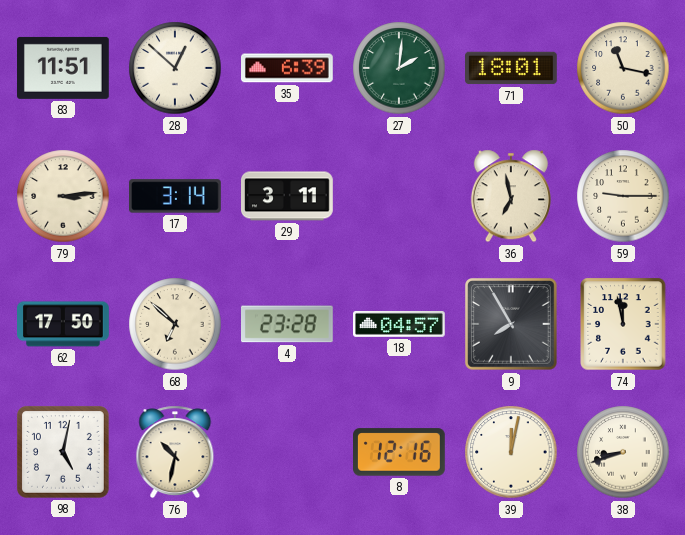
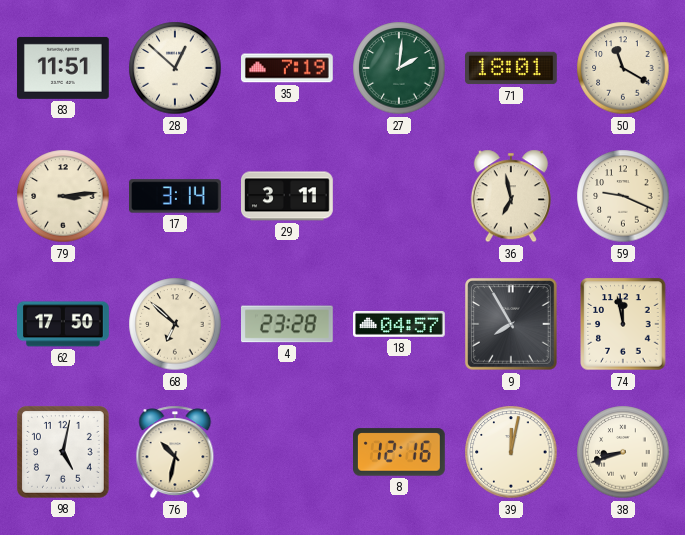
35: 6:39 -> 7:19
50: 11:17 -> 11:20
59: 9:15 -> 9:19
